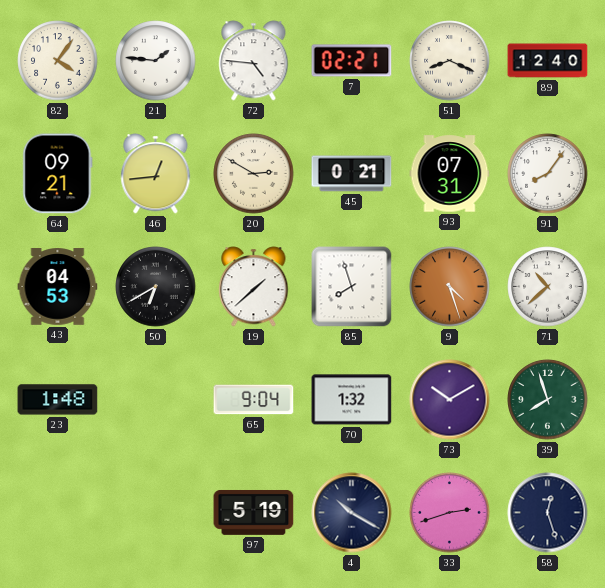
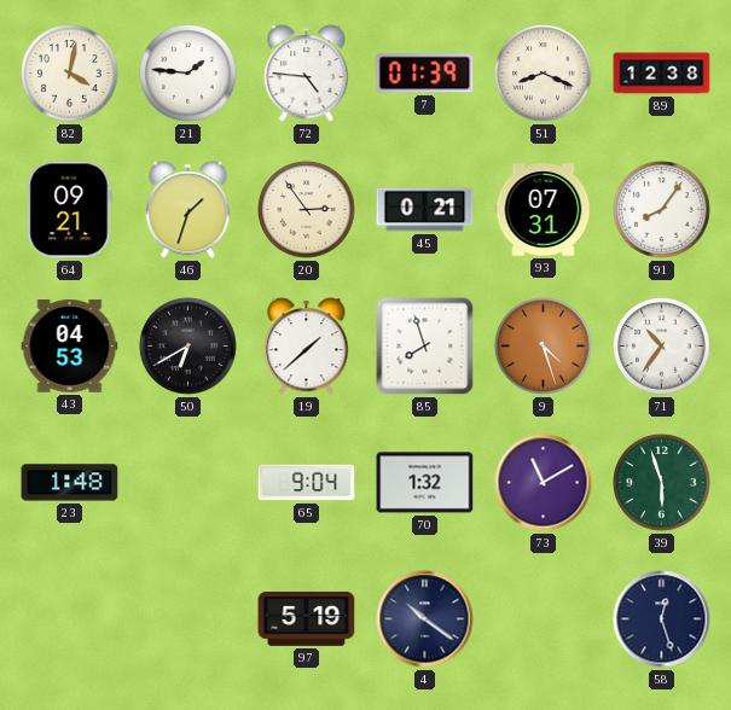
82: 4:06 -> 4:02
7: 02:21 -> 01:39
89: 12:40 -> 12:38
46: 12:44 -> 1:33
20: 2:50 -> 2:54
71: 10:38 -> 10:36
73: 10:10 -> 11:10
39: 7:57 -> 5:57
4: 10:20 -> 10:21
33: 2:42 -> none
